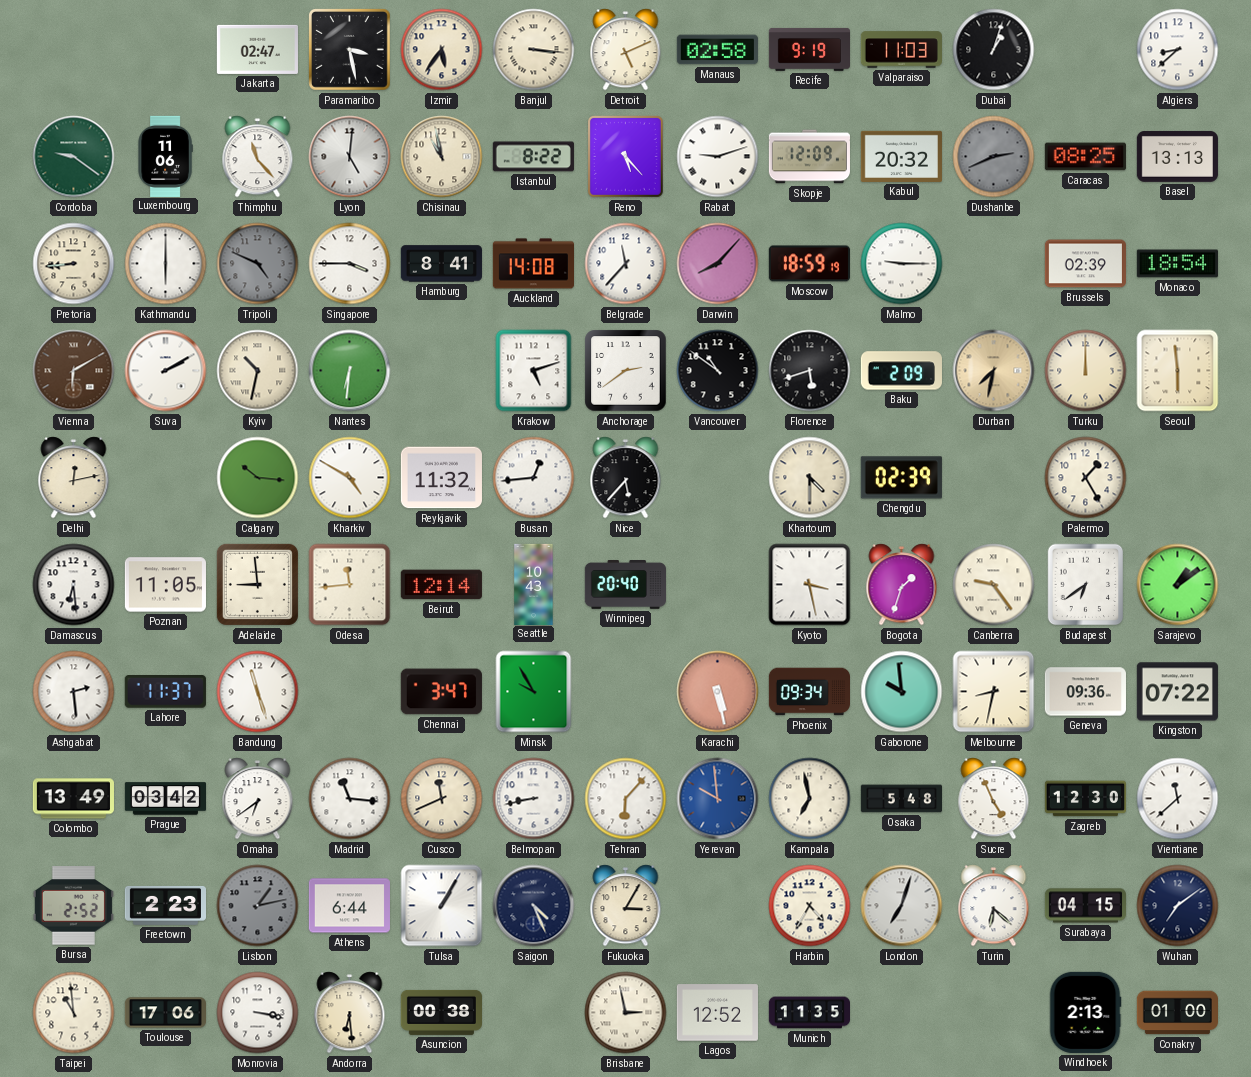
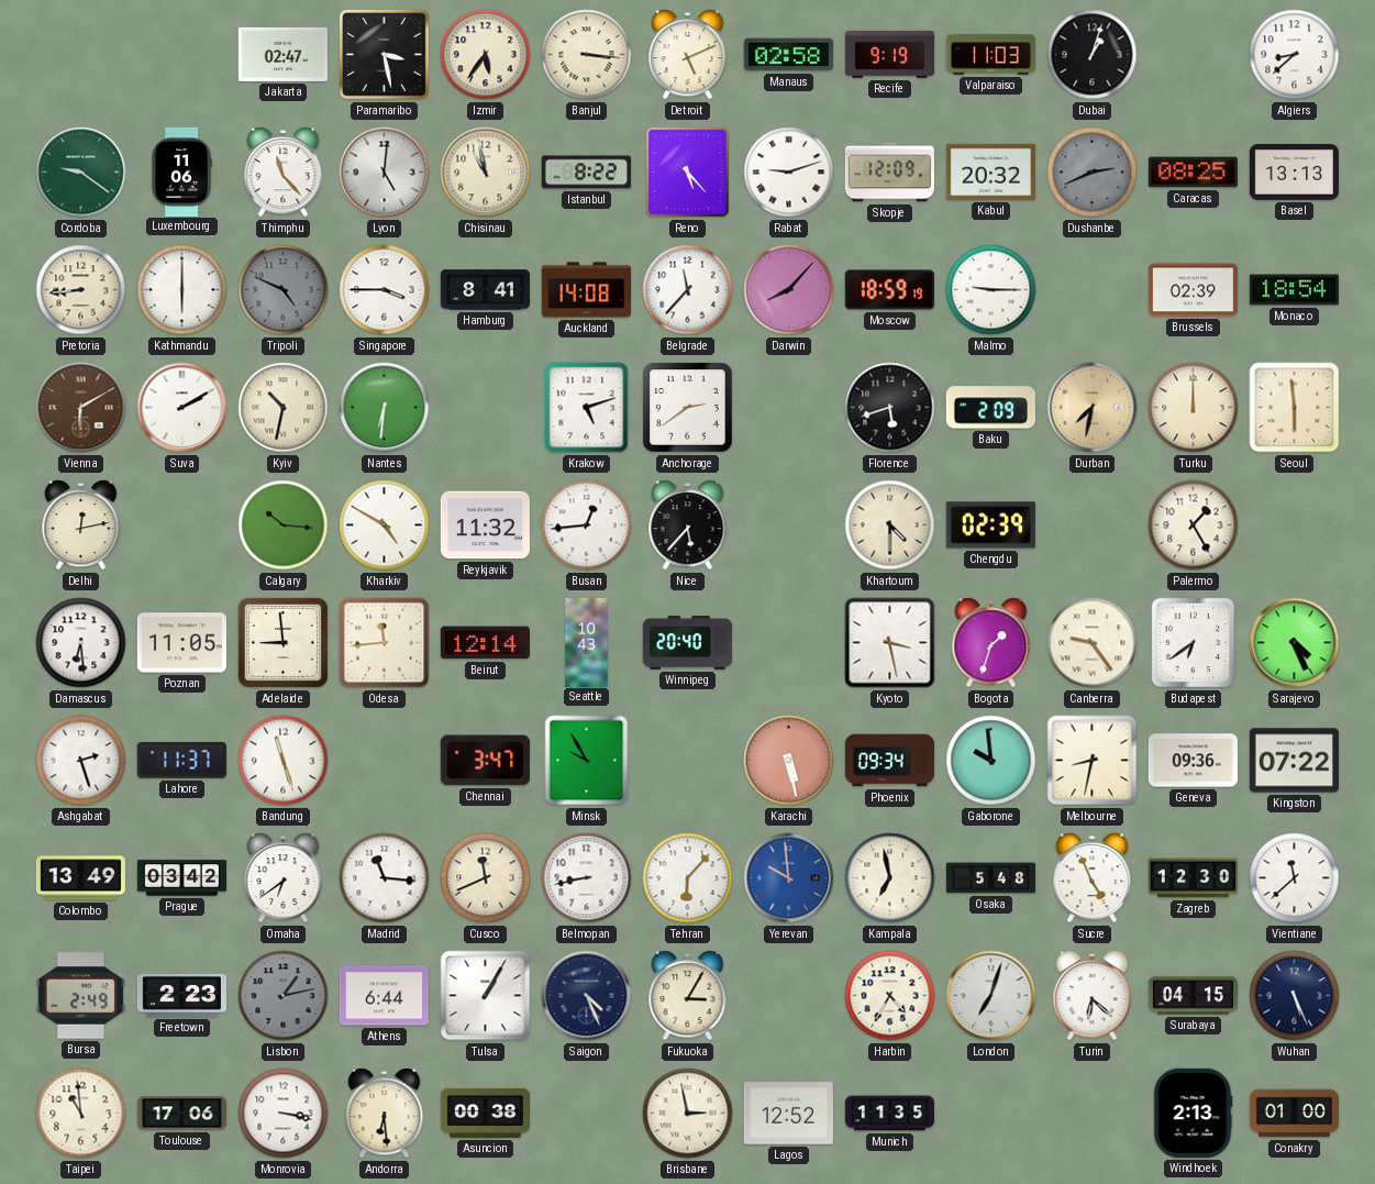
Vancouver: 10:51 -> none
Sarajevo: 1:09 -> 4:26
Ashgabat: 2:29 -> 2:27
Bursa: 2:52 -> 2:49
Wuhan: 7:09 -> 5:26
